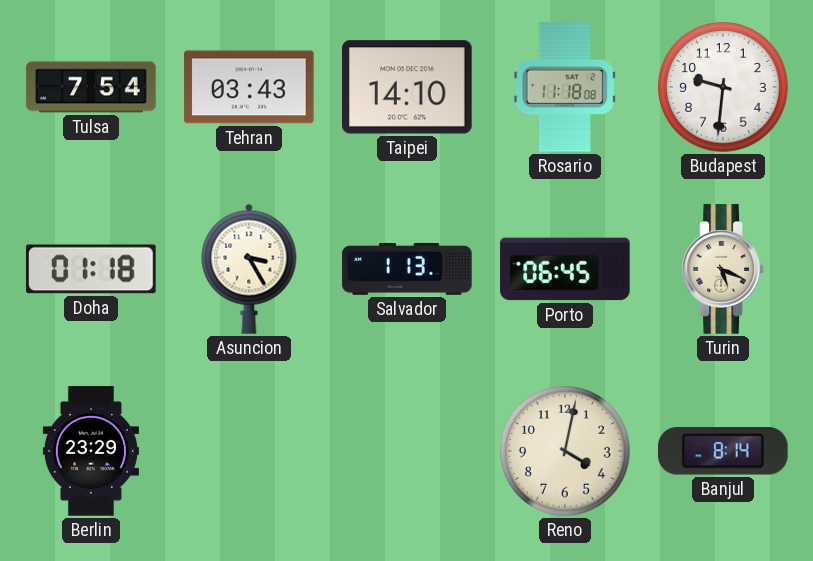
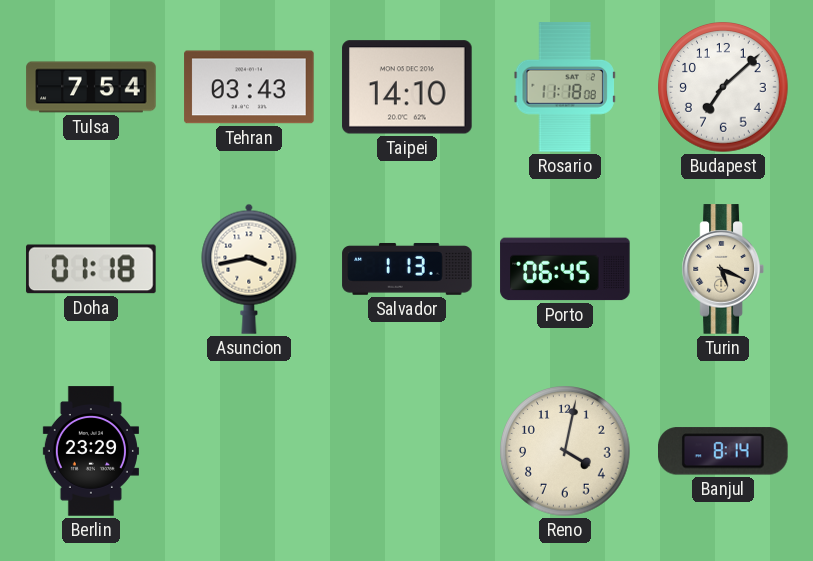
Budapest: 9:31 -> 7:08
Asuncion: 3:25 -> 3:43
